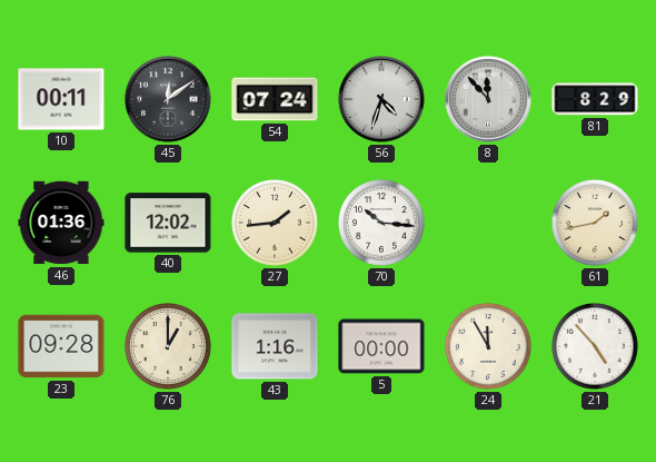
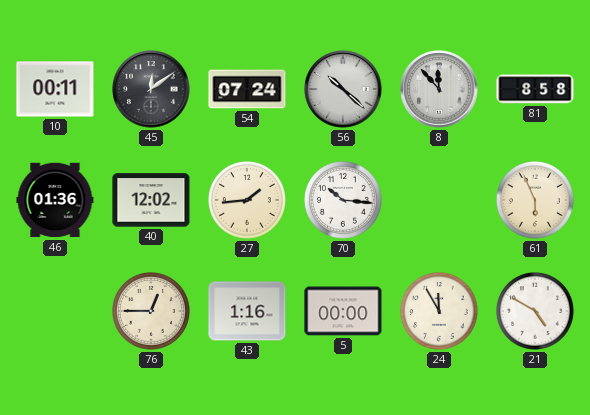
56: 4:33 -> 10:22
81: 8:29 -> 8:58
61: 1:43 -> 5:56
23: 09:28 -> none
76: 1:00 -> 12:45
21: 4:53 -> 4:50
